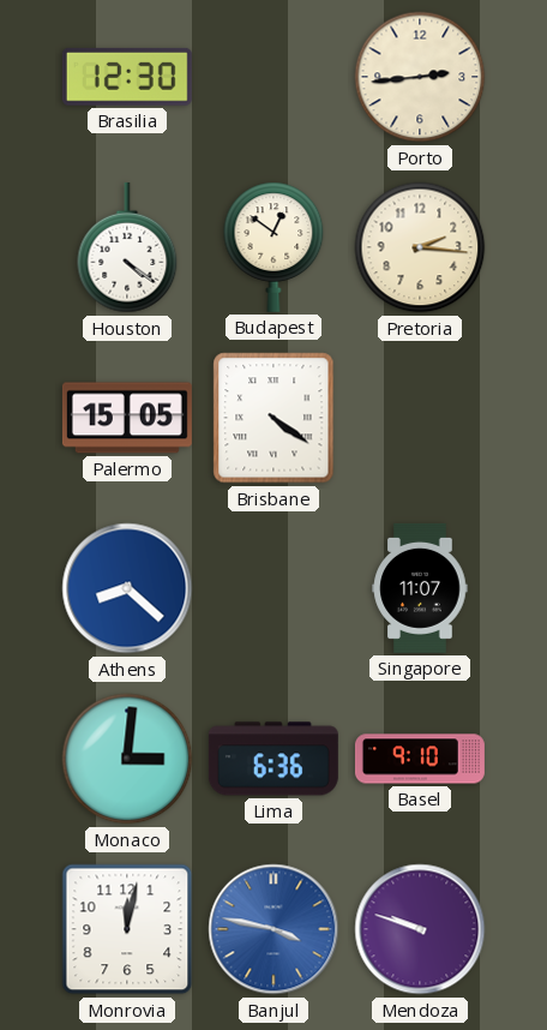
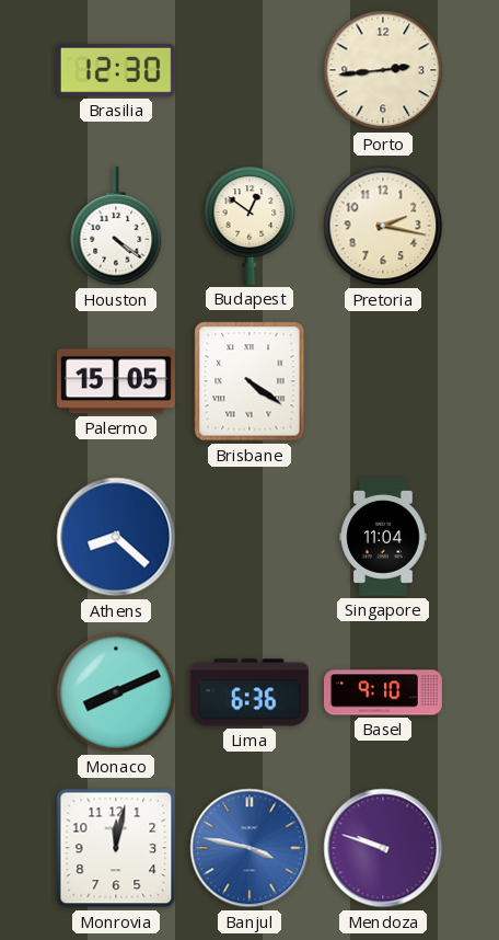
Pretoria: 2:16 -> 2:17
Singapore: 11:07 -> 11:04
Monaco: 3:01 -> 8:11
